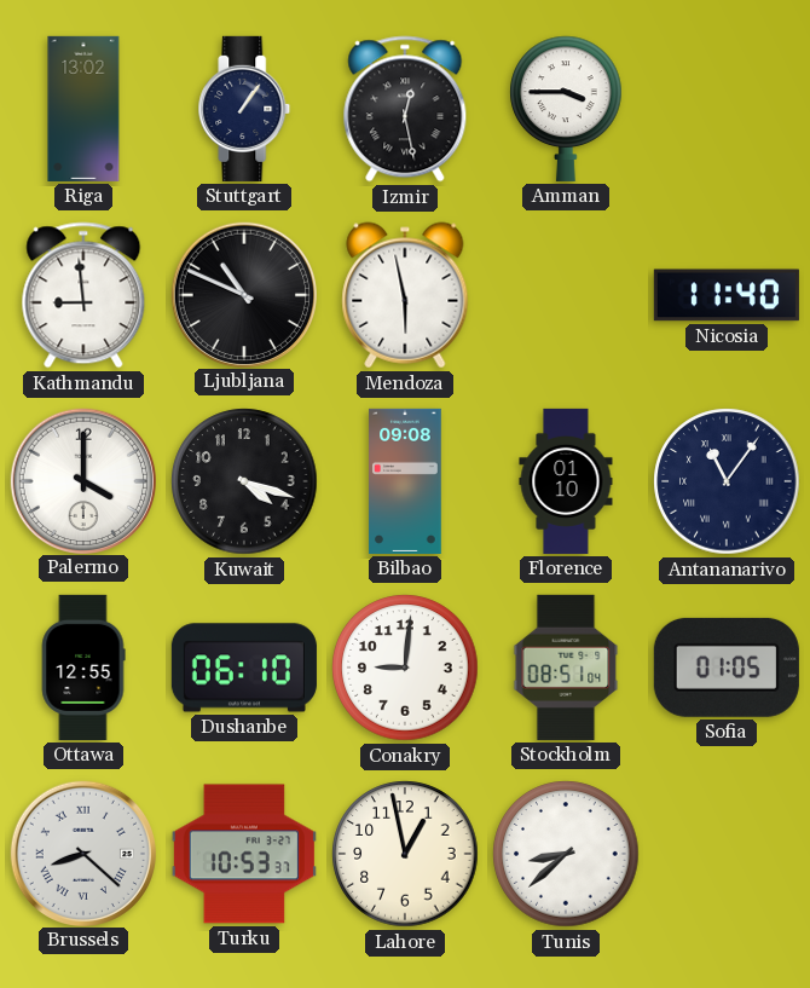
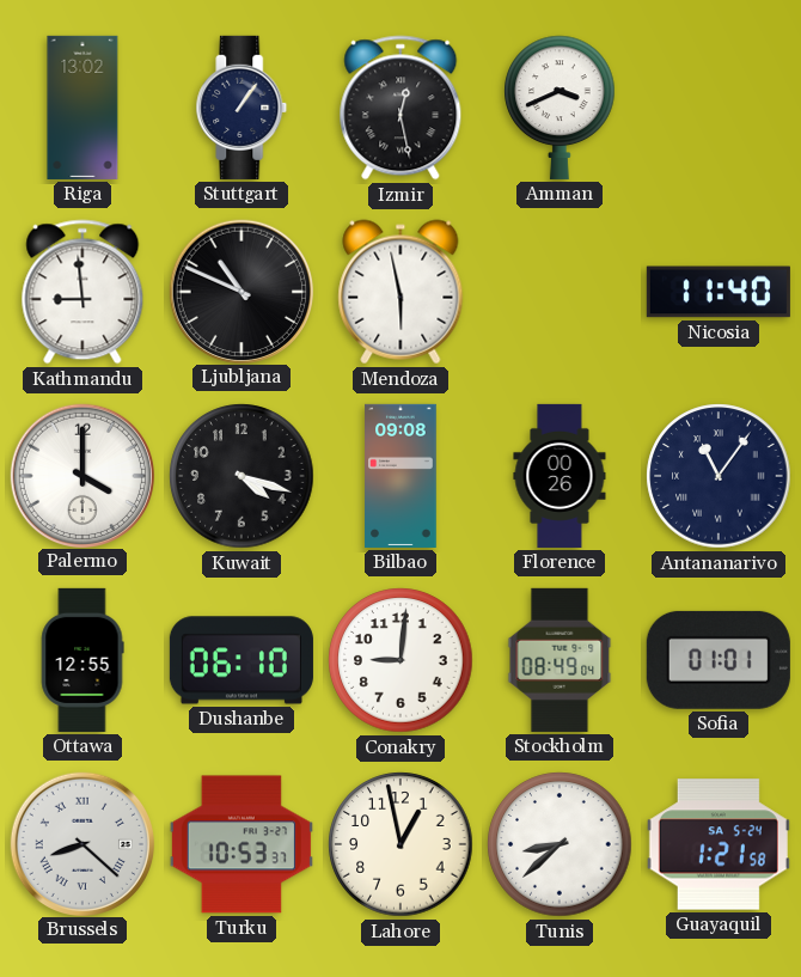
Amman: 3:45 -> 3:41
Florence: 01:10 -> 00:26
Stockholm: 08:51 -> 08:49
Sofia: 01:05 -> 01:01
Guayaquil: none -> 1:21
